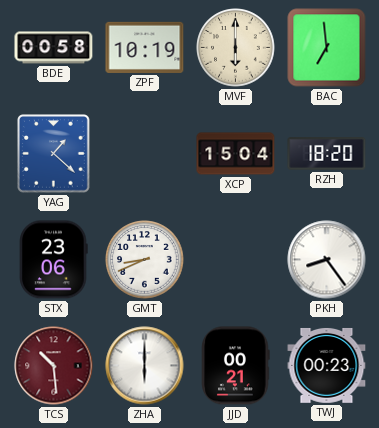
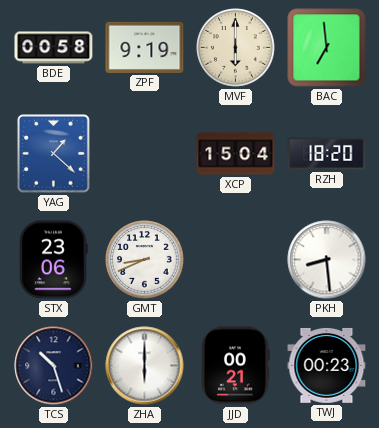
ZPF: 10:19 -> 9:19
PKH: 8:24 -> 8:29
TCS: 10:29 -> 10:27
TCS dial: burgundy -> navy
